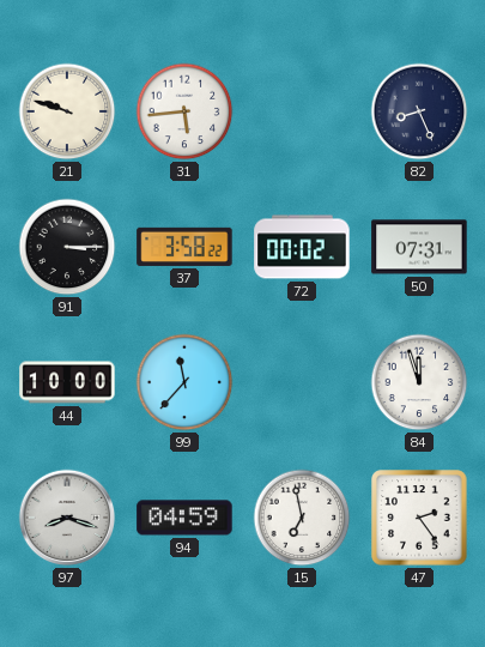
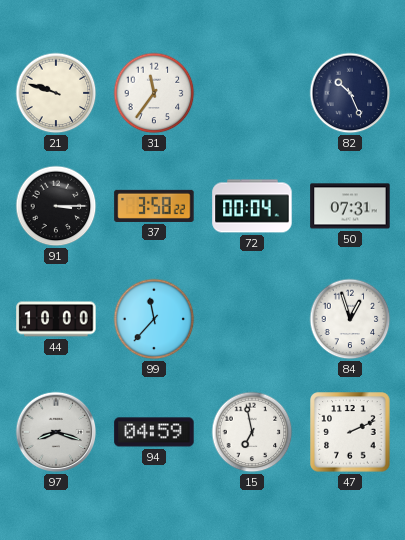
31: 5:44 -> 11:36
82: 8:26 -> 10:26
72: 00:02 -> 00:04
84: 11:57 -> 12:57
47: 2:24 -> 2:11
